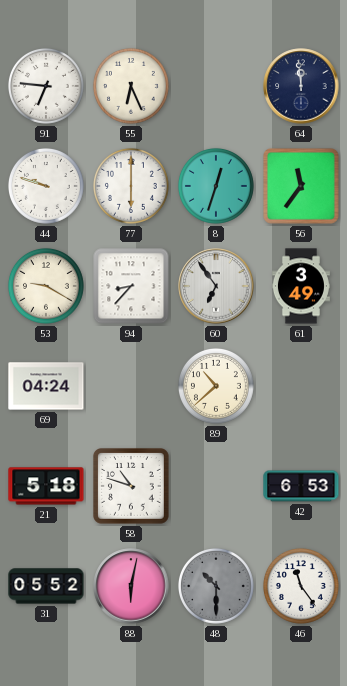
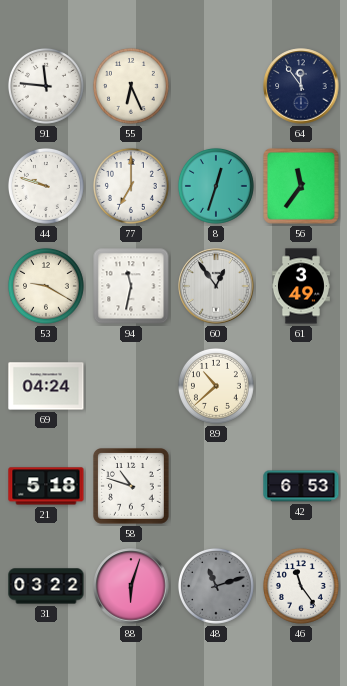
91: 6:46 -> 11:46
64: 11:59 -> 11:54
77: 6:00 -> 7:00
94: 8:37 -> 11:32
60: 6:54 -> 12:54
31: 05:52 -> 03:22
88: 6:02 -> 6:03
48: 10:30 -> 11:12
